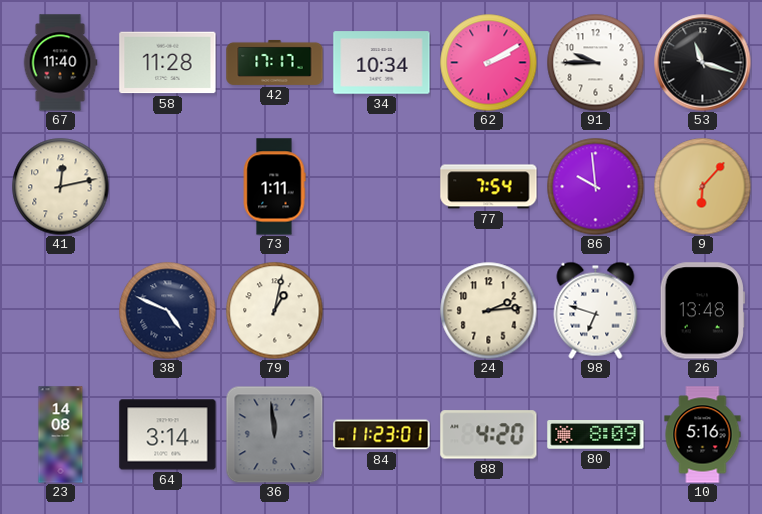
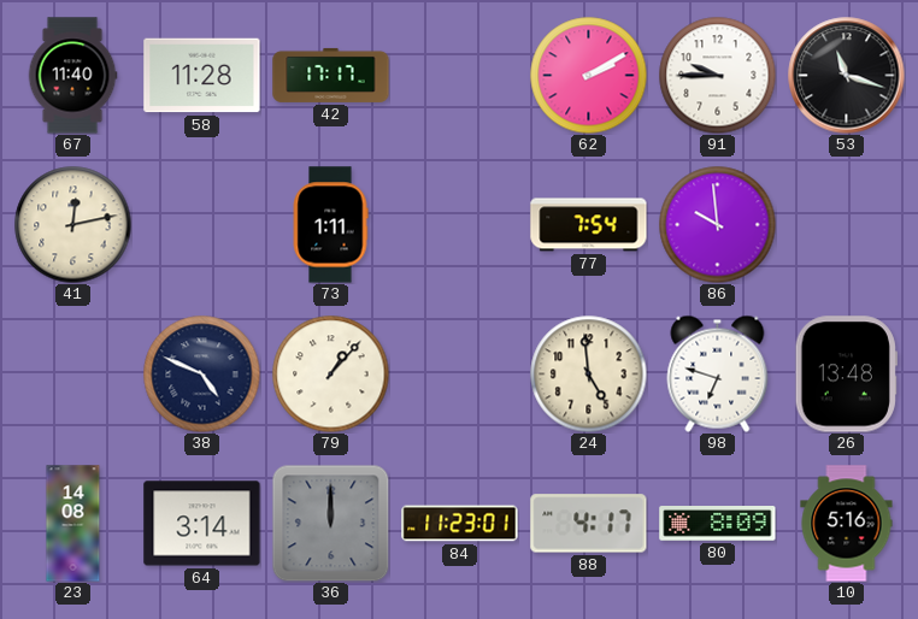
34: 10:34 -> none
9: 6:07 -> none
79: 1:02 -> 1:07
24: 2:14 -> 4:59
36: 11:59 -> 12:00
88: 4:20 -> 4:17
